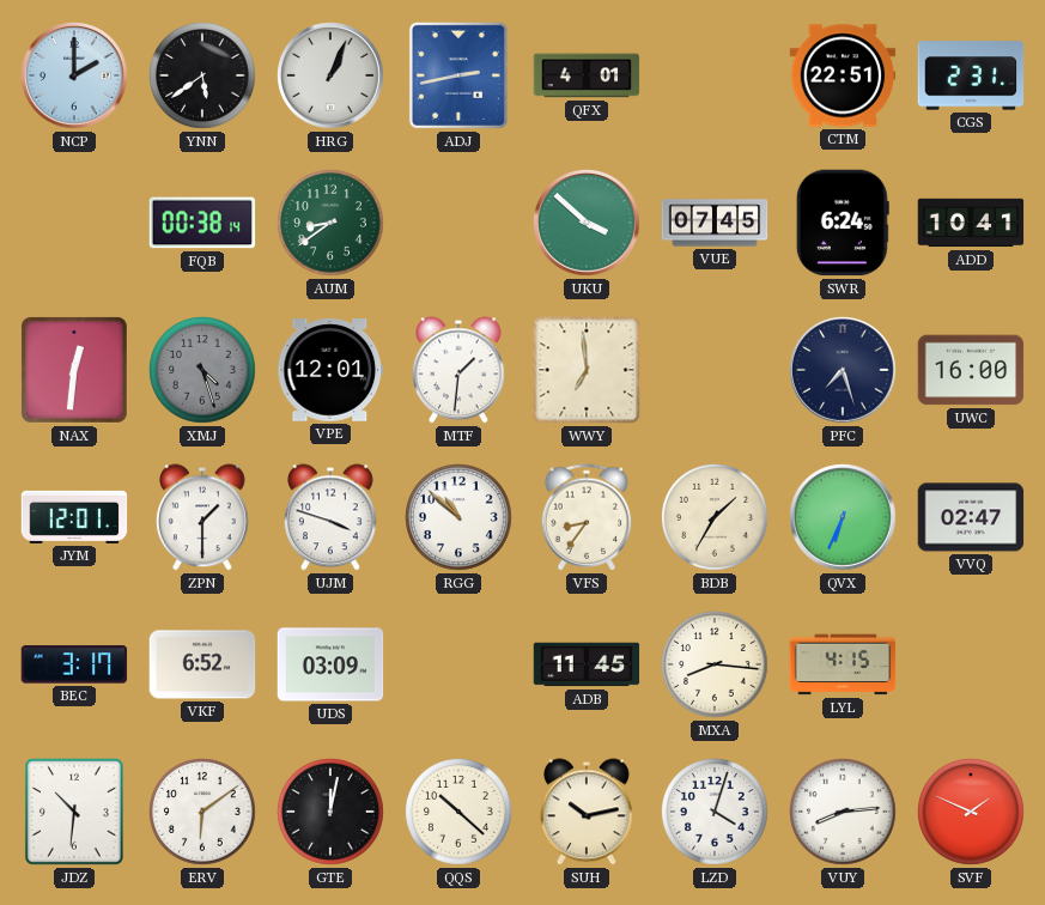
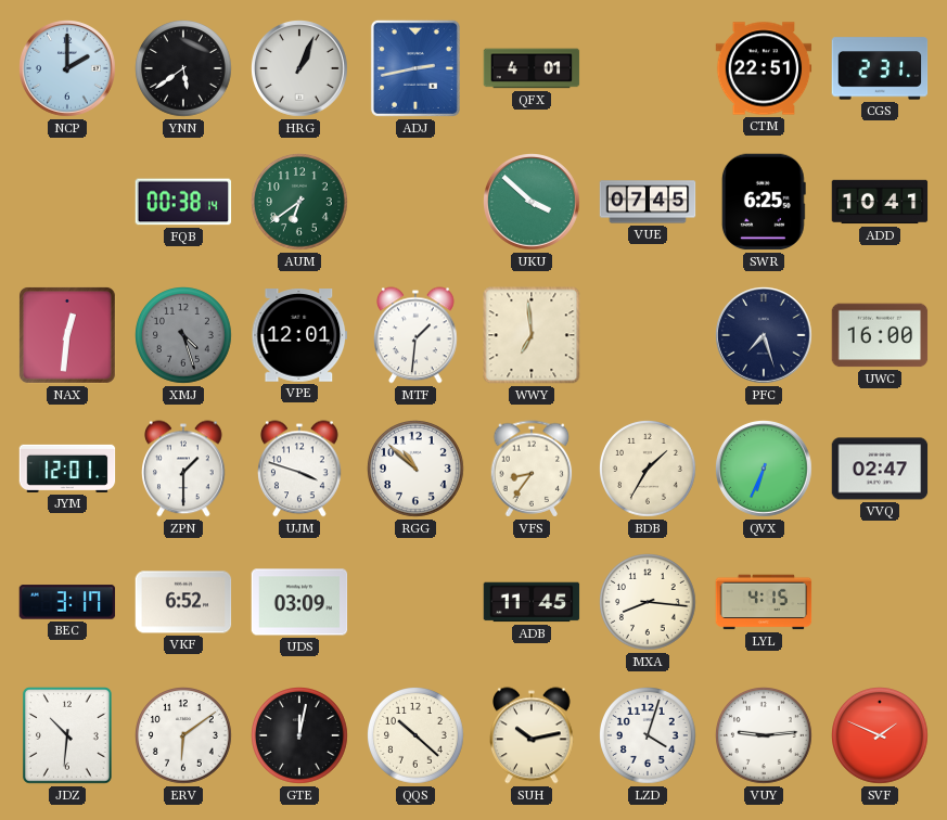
AUM: 8:39 -> 6:39
SWR: 6:24 -> 6:25
VUY: 8:14 -> 9:14
